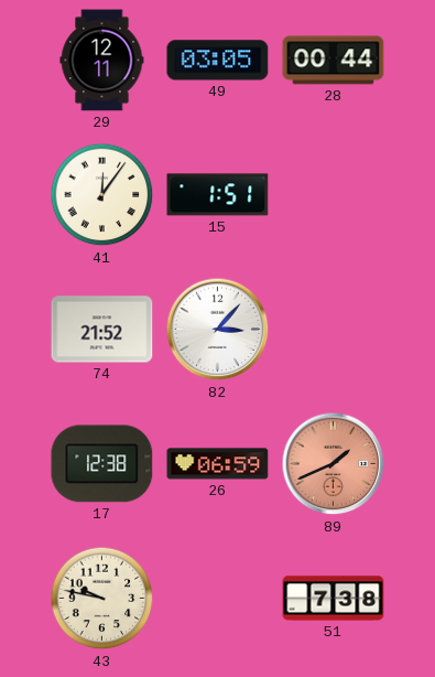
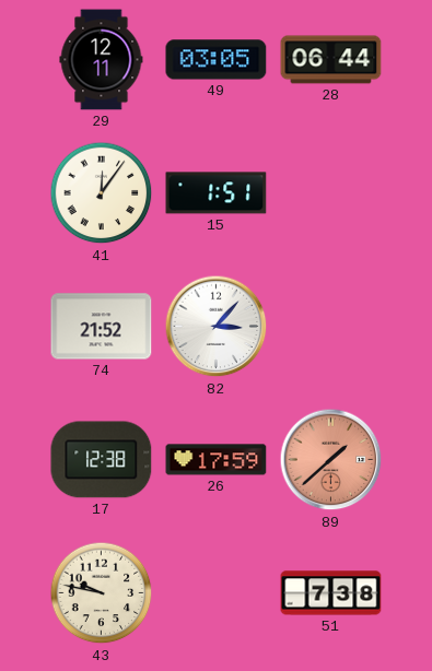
28: 00:44 -> 06:44
26: 06:59 -> 17:59
89: 1:41 -> 1:38
